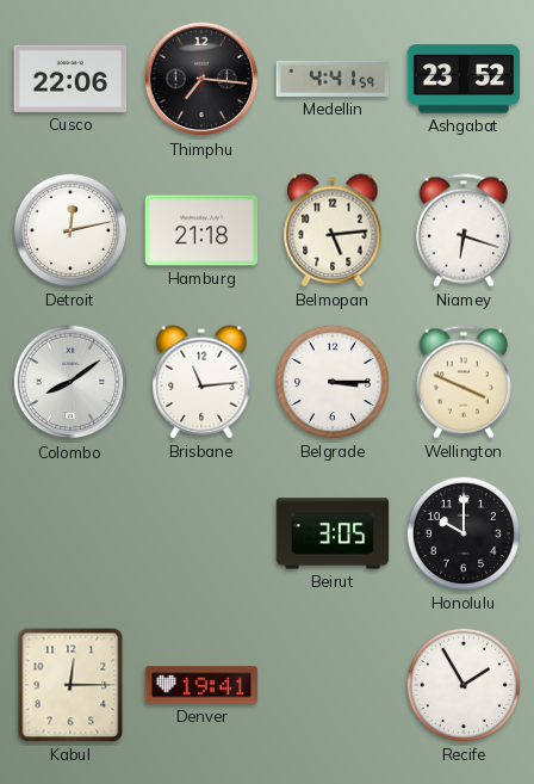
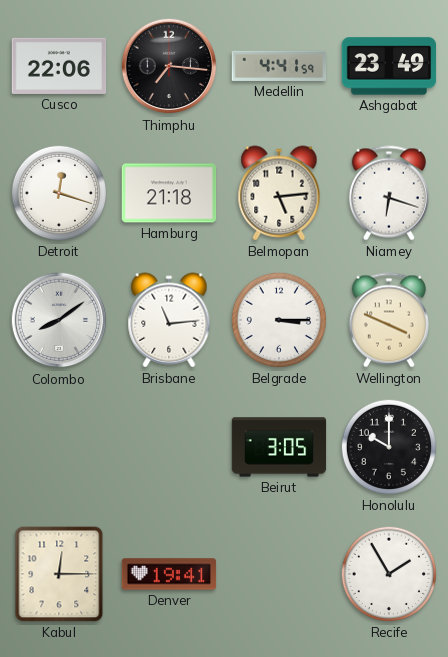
Ashgabat: 23:52 -> 23:49
Detroit: 12:13 -> 12:18
